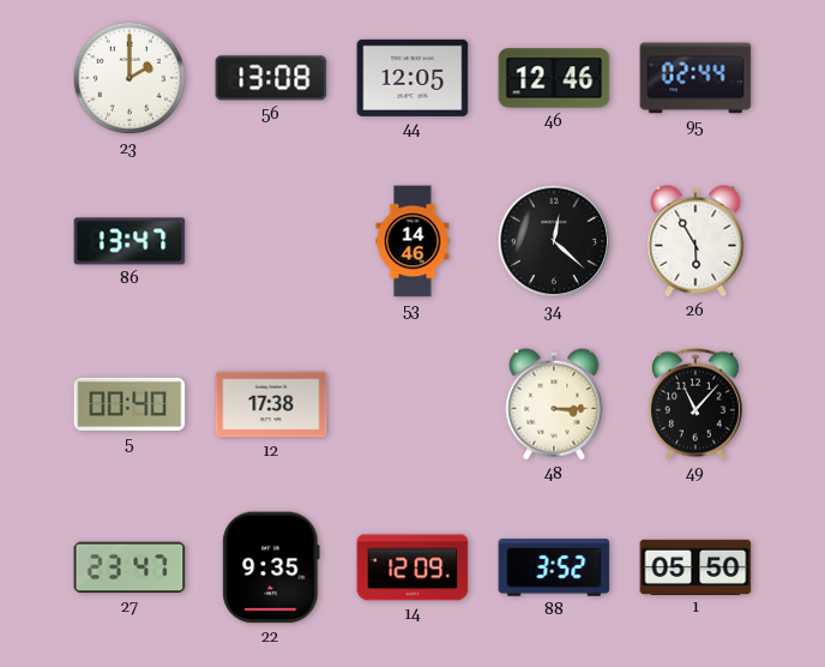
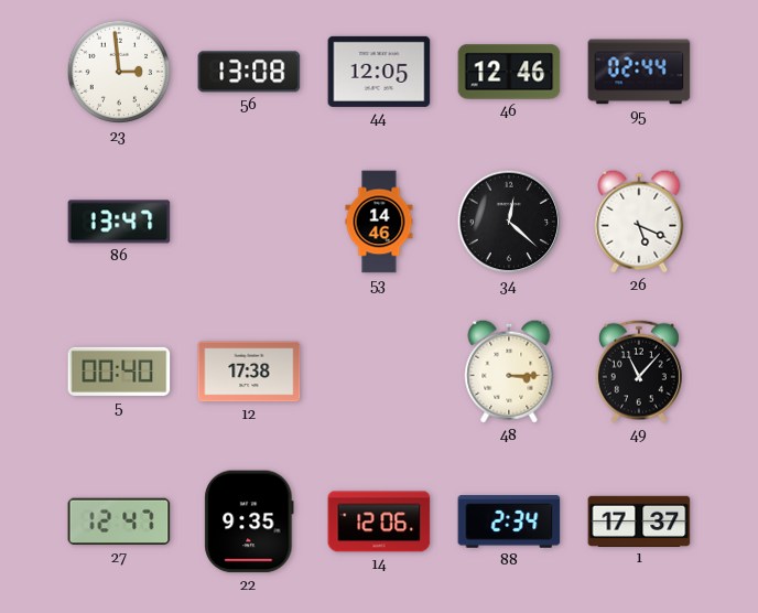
23: 2:00 -> 2:59
26: 5:55 -> 5:19
27: 23:47 -> 12:47
14: 12:09 -> 12:06
88: 3:52 -> 2:34
1: 05:50 -> 17:37
